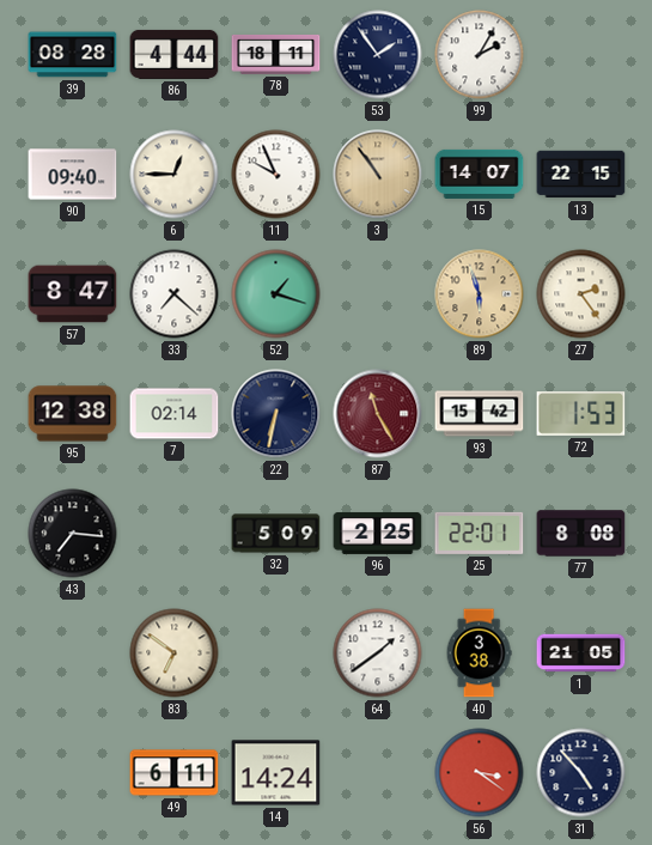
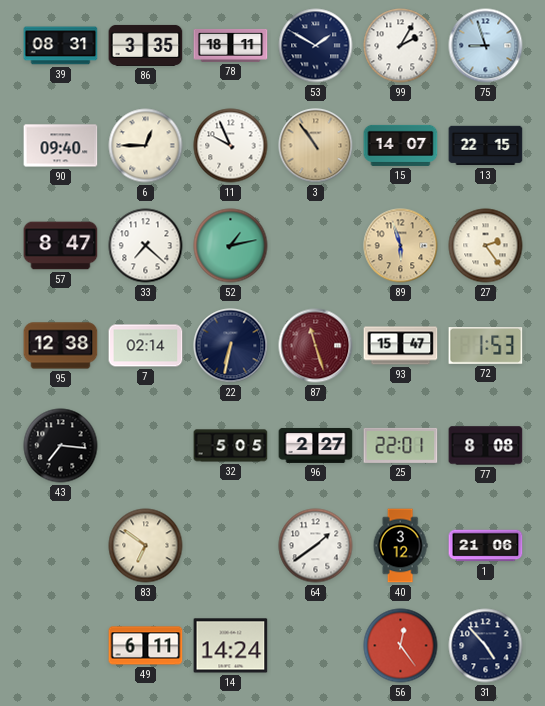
39: 08:28 -> 08:31
86: 4:44 -> 3:35
53: 1:54 -> 1:50
75: none -> 8:57
52: 1:18 -> 1:13
87: 11:25 -> 11:27
93: 15:42 -> 15:47
32: 5:09 -> 5:05
96: 2:25 -> 2:27
40: 3:38 -> 3:12
1: 21:05 -> 21:06
56: 3:21 -> 12:24
